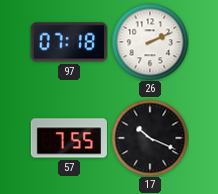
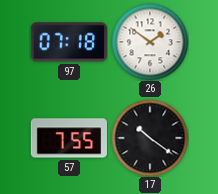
26: 2:11 -> 1:51
17: 10:19 -> 10:21
